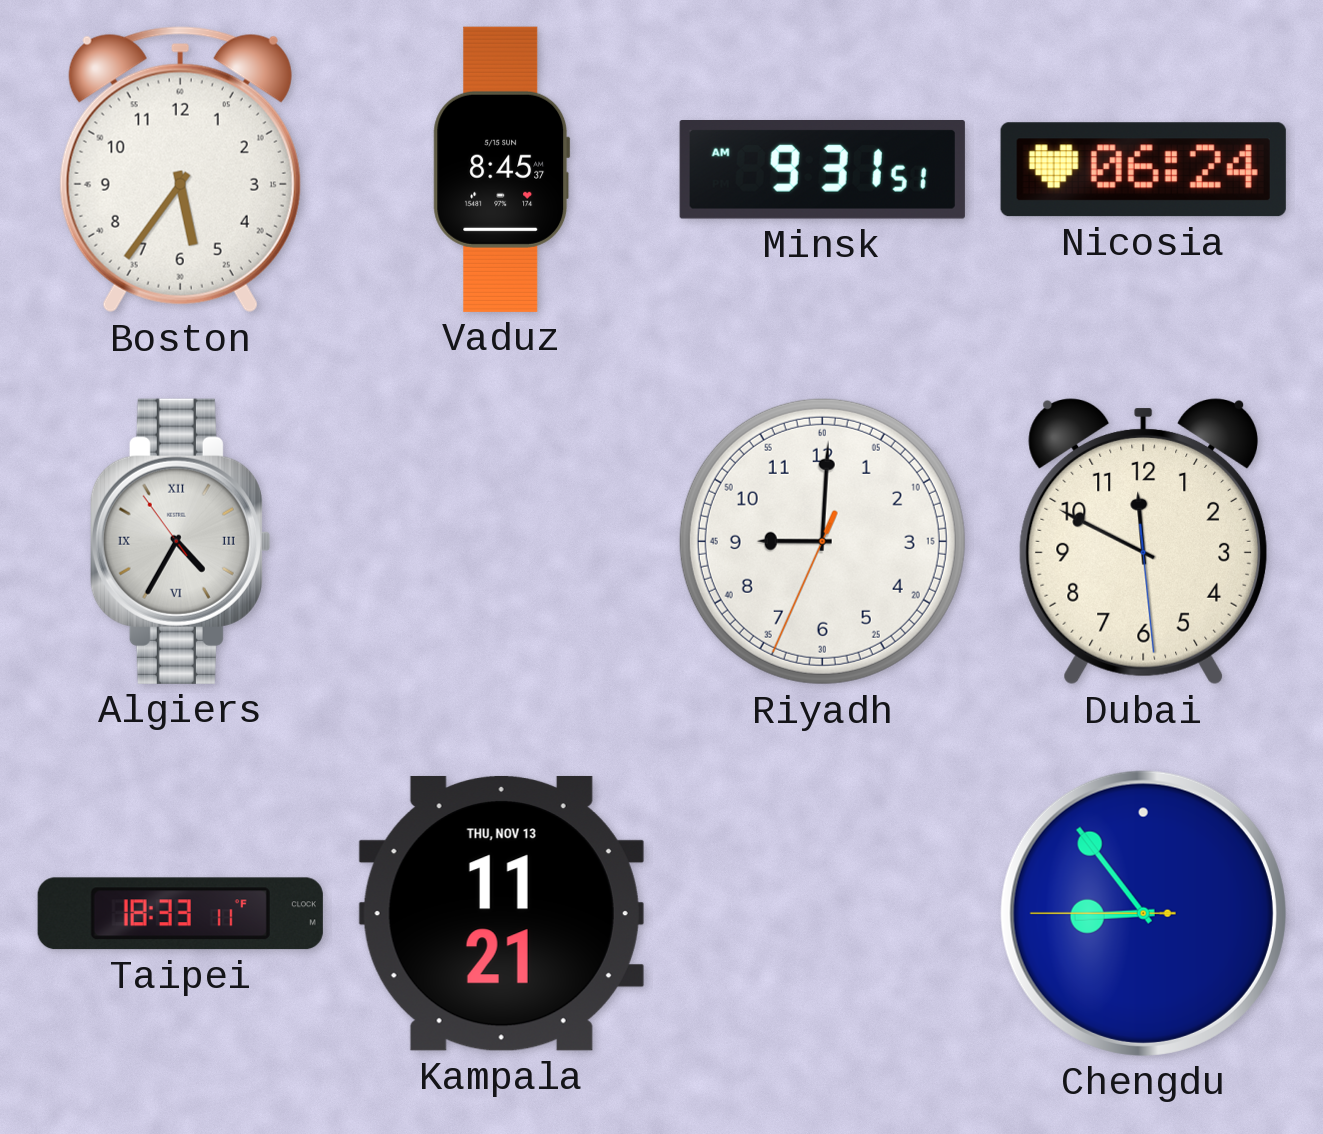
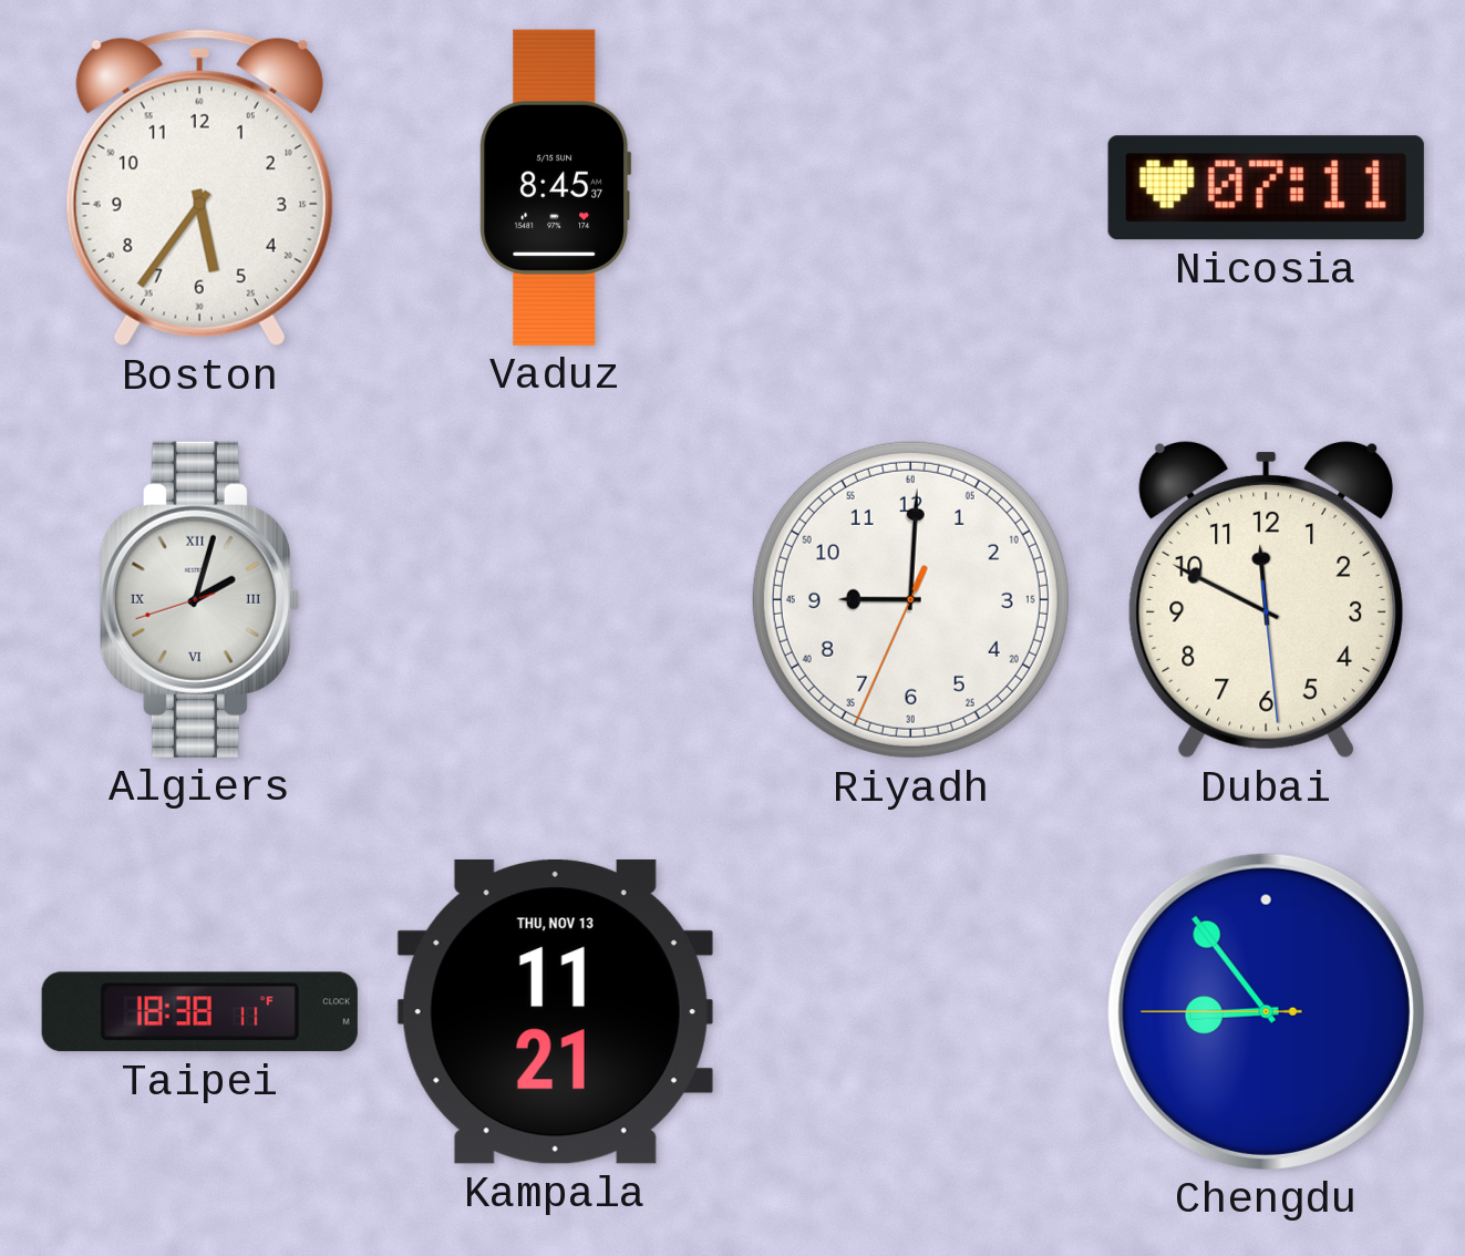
Minsk: 9:31 -> none
Nicosia: 06:24 -> 07:11
Algiers: 4:34 -> 2:02
Taipei: 18:33 -> 18:38
